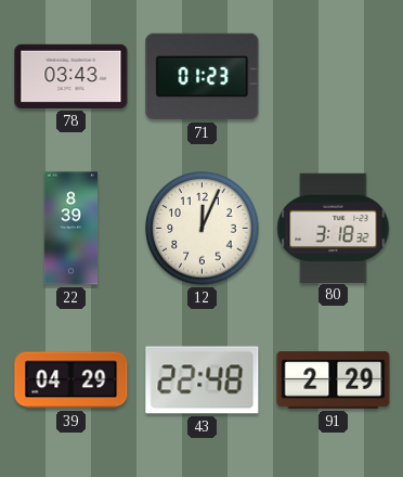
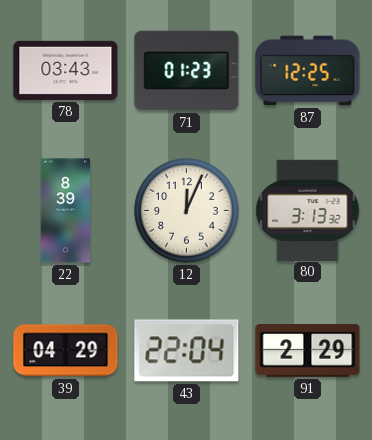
87: none -> 12:25
80: 3:18 -> 3:13
43: 22:48 -> 22:04
